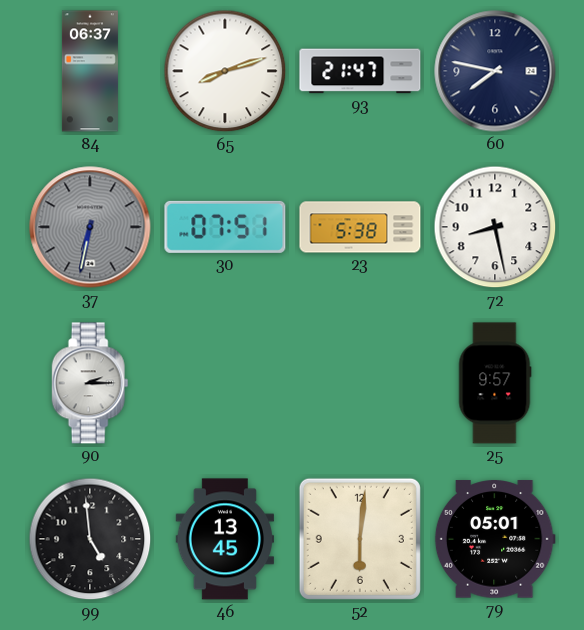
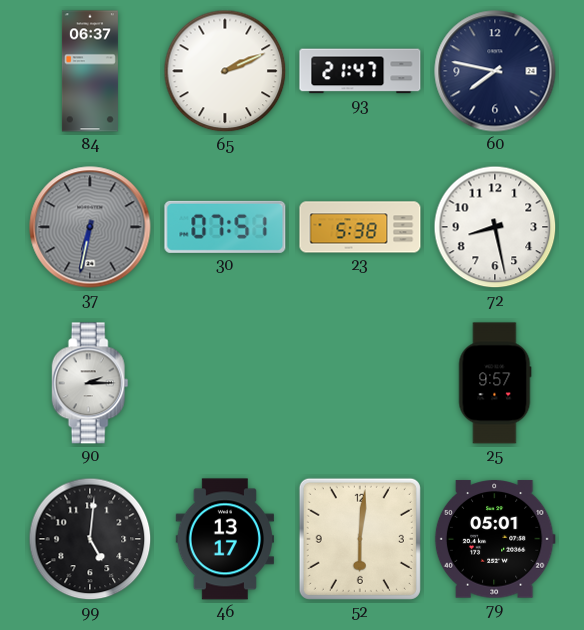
65: 8:12 -> 2:11
99: 4:59 -> 5:01
46: 13:45 -> 13:17
